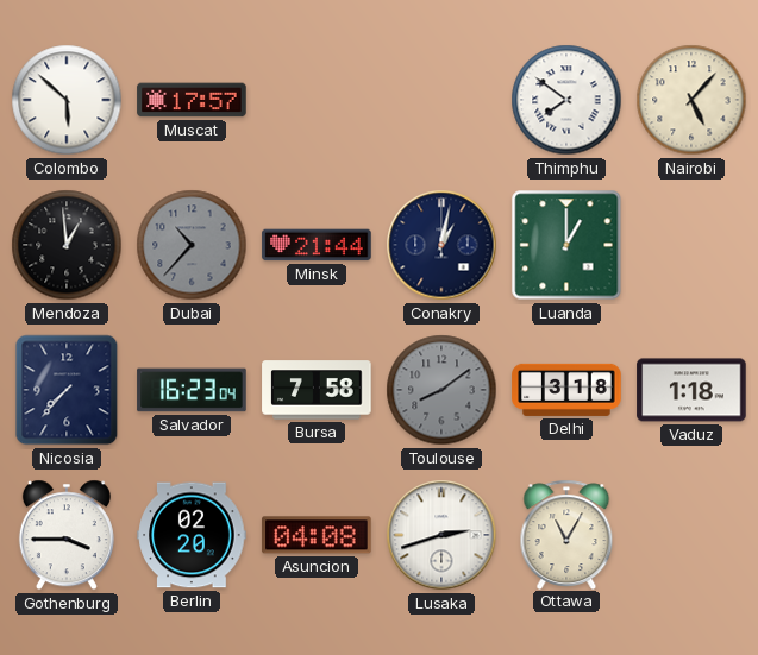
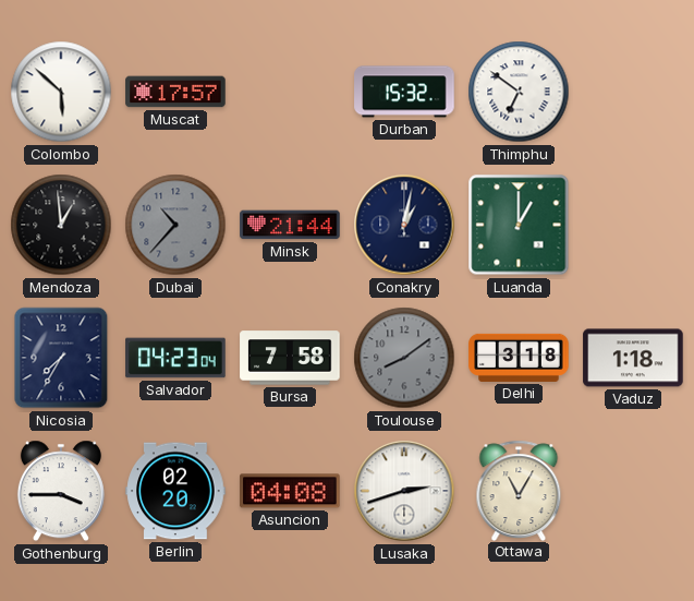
Durban: none -> 15:32
Thimphu: 7:51 -> 6:51
Nairobi: 5:07 -> none
Nicosia: 7:37 -> 7:35
Salvador: 16:23 -> 04:23
